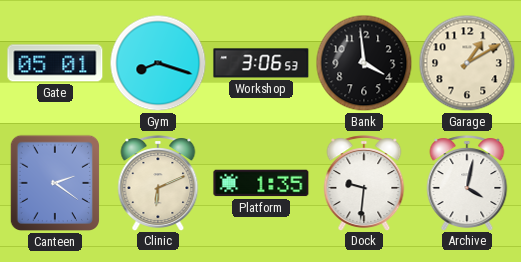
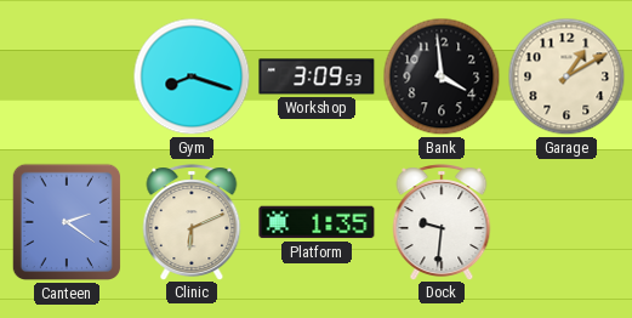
Gate: 05:01 -> none
Workshop: 3:06 -> 3:09
Archive: 4:02 -> none
